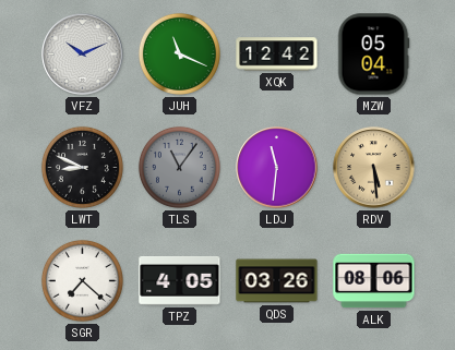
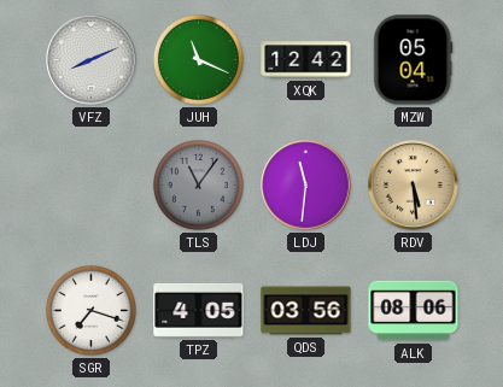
VFZ: 10:11 -> 8:11
LWT: 8:49 -> none
SGR: 7:22 -> 7:18
QDS: 03:26 -> 03:56
